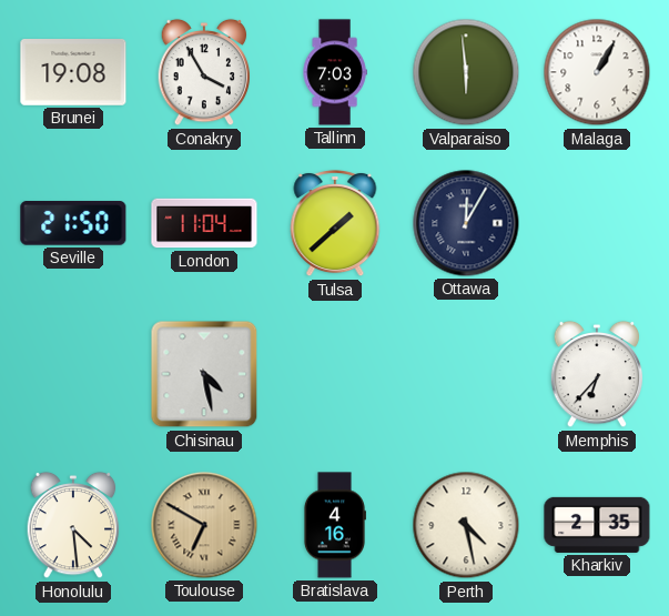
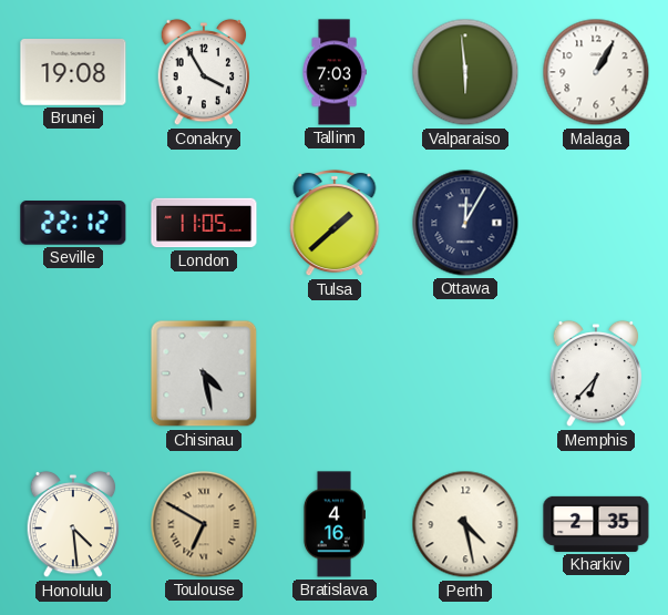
Seville: 21:50 -> 22:12
London: 11:04 -> 11:05
